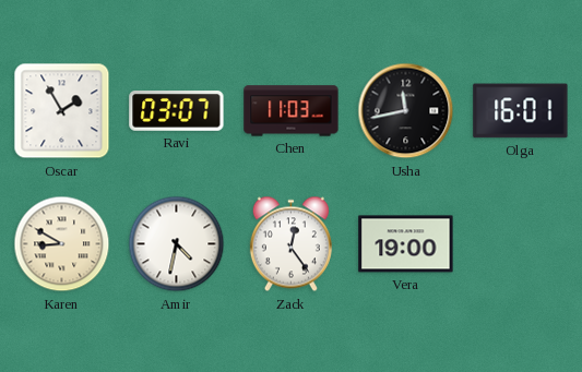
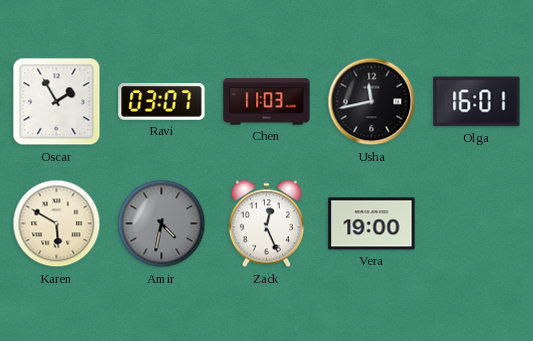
Karen: 8:50 -> 5:50
Amir dial: white -> grey
Zack: 12:24 -> 12:26
